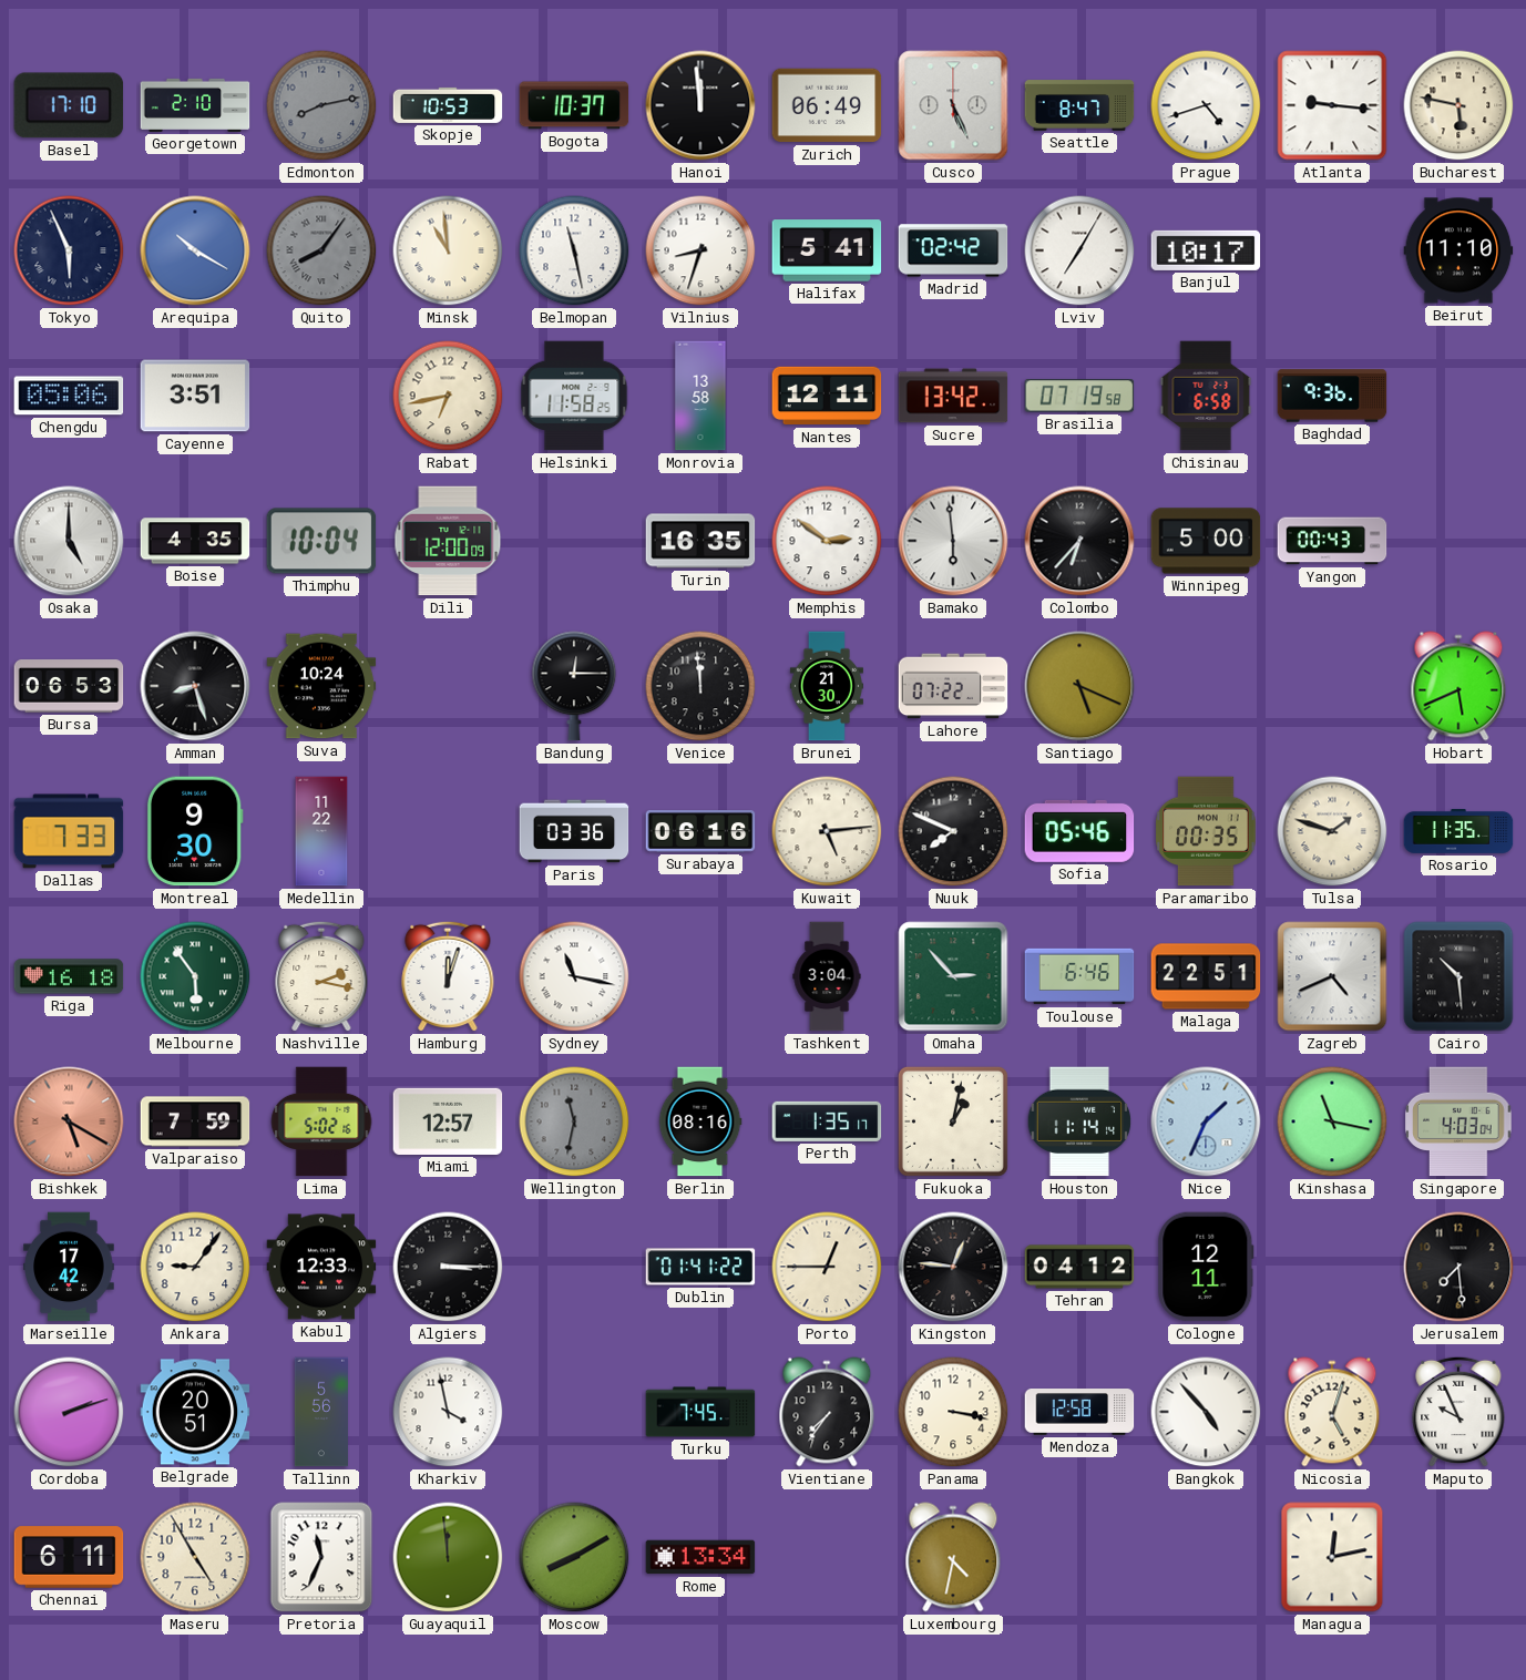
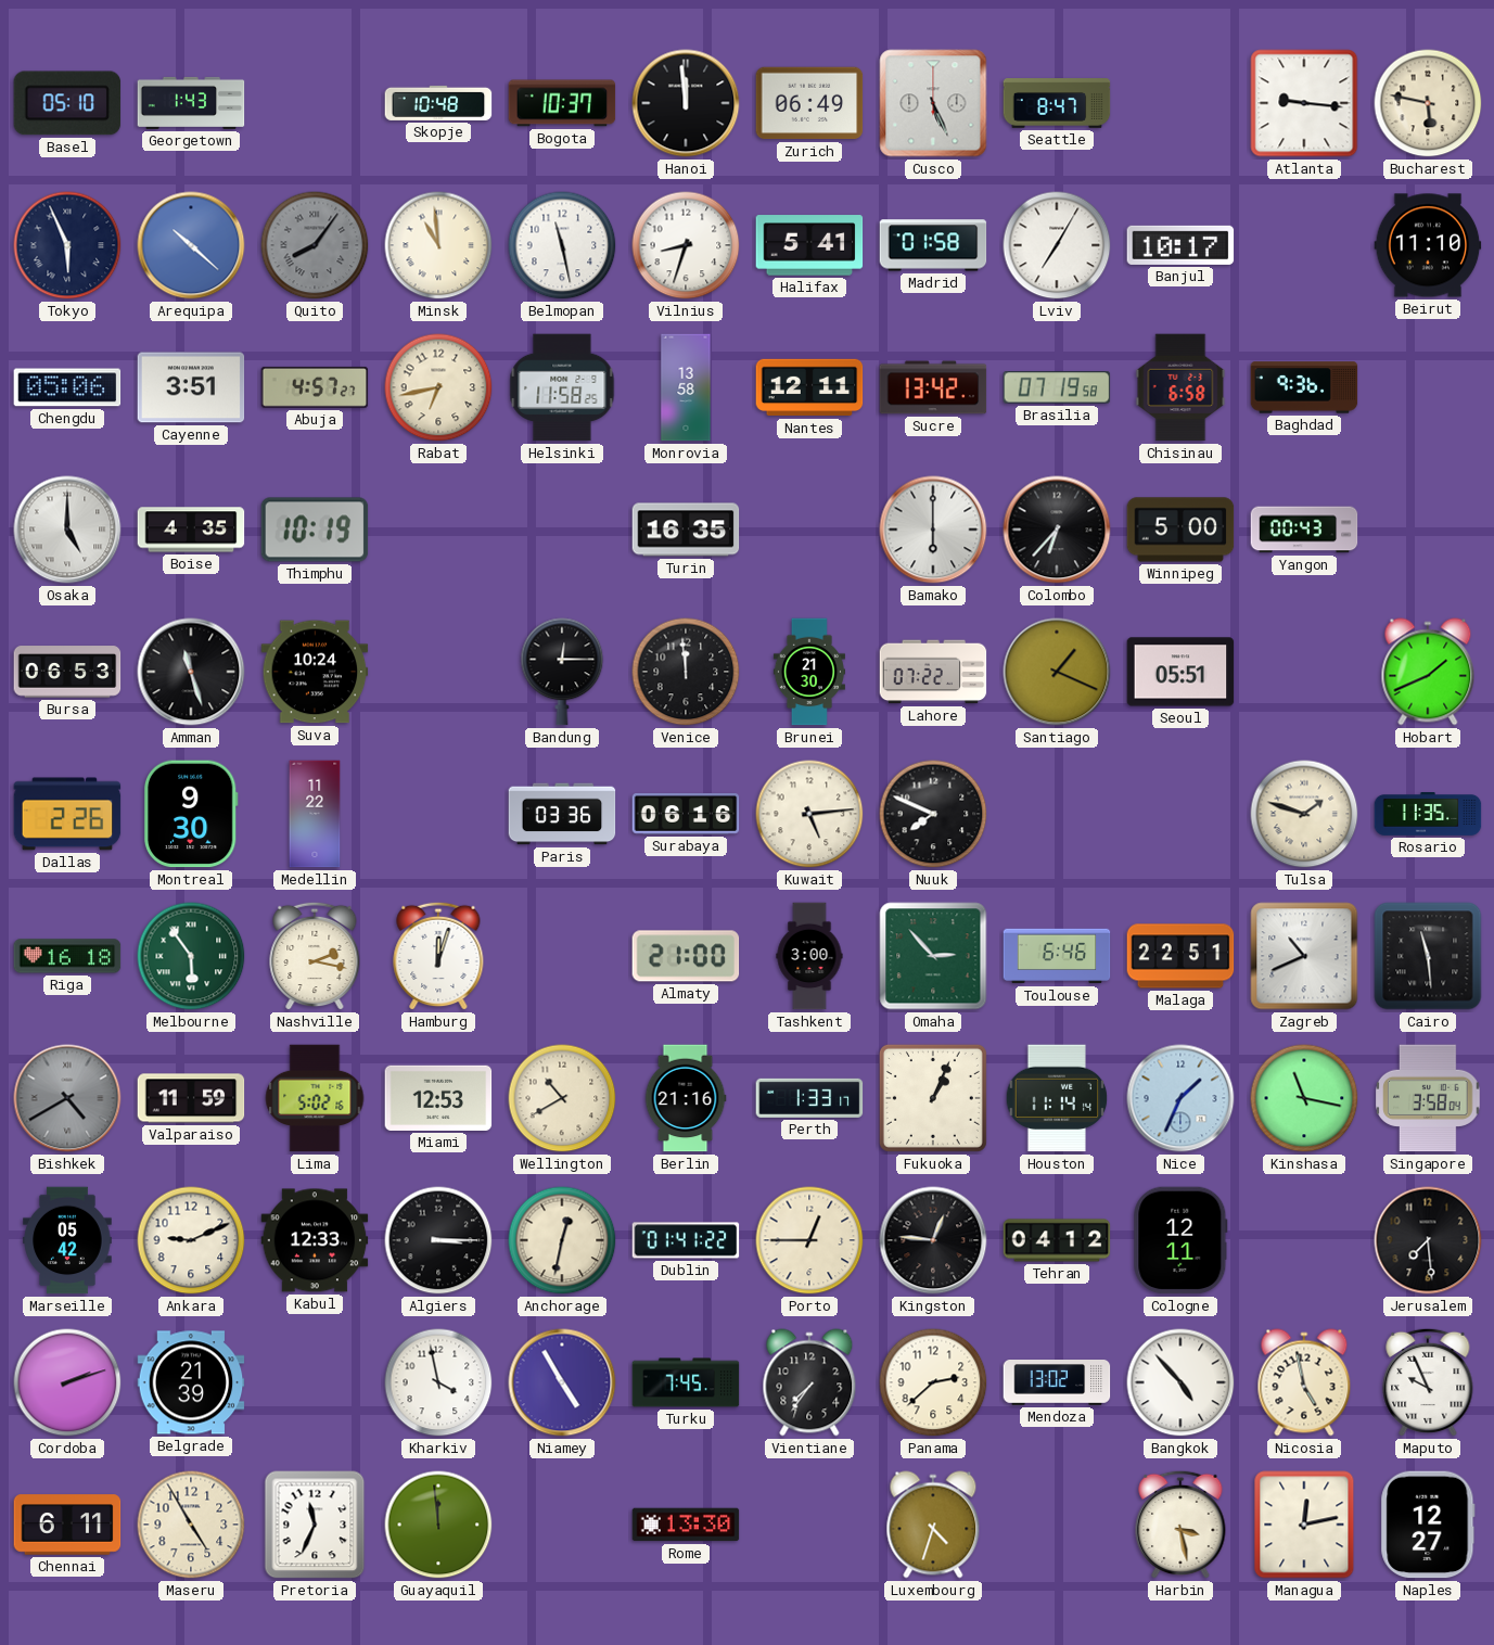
Basel: 17:10 -> 05:10
Georgetown: 2:10 -> 1:43
Edmonton: 8:13 -> none
Skopje: 10:53 -> 10:48
Prague: 4:42 -> none
Arequipa: 10:20 -> 10:22
Madrid: 02:42 -> 01:58
Abuja: none -> 4:57
Thimphu: 10:04 -> 10:19
Dili: 12:00 -> none
Memphis: 2:51 -> none
Bamako: 5:59 -> 6:00
Amman: 8:27 -> 11:27
Santiago: 5:19 -> 1:19
Seoul: none -> 05:51
Hobart: 5:41 -> 1:41
Dallas: 7:33 -> 2:26
Sofia: 05:46 -> none
Paramaribo: 00:35 -> none
Sydney: 11:17 -> none
Almaty: none -> 21:00
Tashkent: 3:04 -> 3:00
Zagreb: 4:41 -> 10:41
Cairo: 10:29 -> 11:29
Bishkek: 5:20 -> 4:40
Bishkek dial: salmon -> grey
Valparaiso: 7:59 -> 11:59
Miami: 12:57 -> 12:53
Wellington: 11:32 -> 10:40
Wellington dial: grey -> cream
Berlin: 08:16 -> 21:16
Perth: 1:35 -> 1:33
Fukuoka: 1:02 -> 1:04
Singapore: 4:03 -> 3:58
Marseille: 17:42 -> 05:42
Ankara: 9:06 -> 9:11
Anchorage: none -> 12:32
Belgrade: 20:51 -> 21:39
Tallinn: 5:56 -> none
Niamey: none -> 4:55
Panama: 3:17 -> 2:38
Mendoza: 12:58 -> 13:02
Nicosia: 5:03 -> 4:58
Moscow: 8:10 -> none
Rome: 13:34 -> 13:30
Luxembourg: 4:32 -> 4:33
Harbin: none -> 3:28
Naples: none -> 12:27
